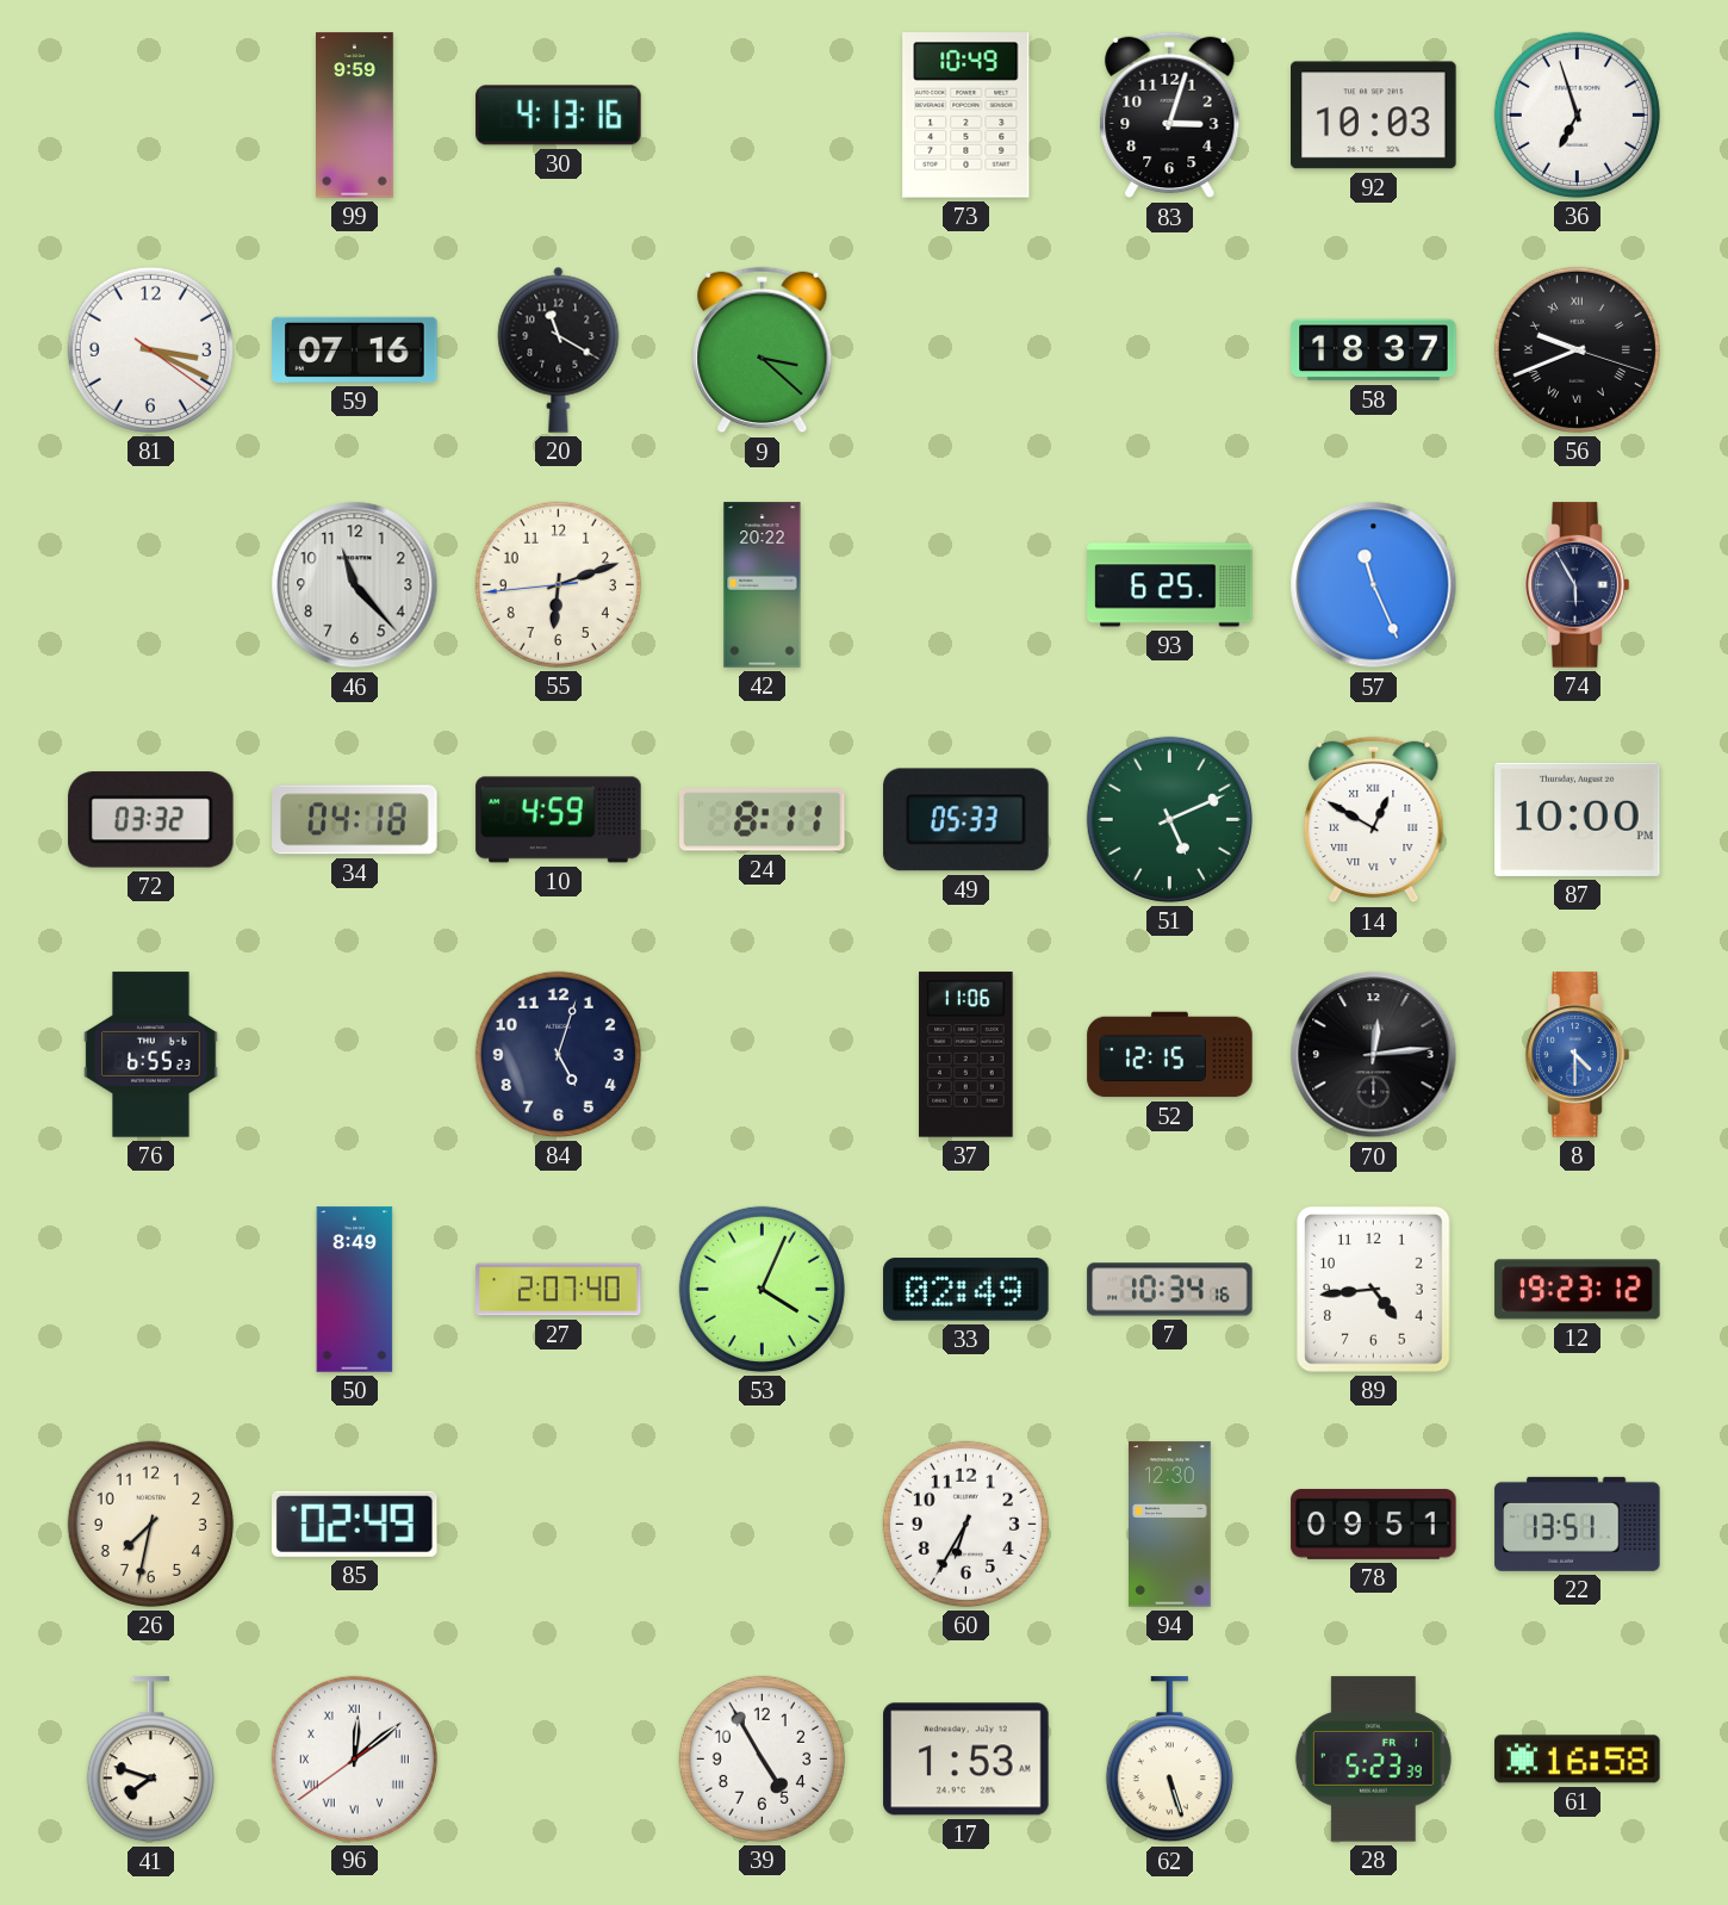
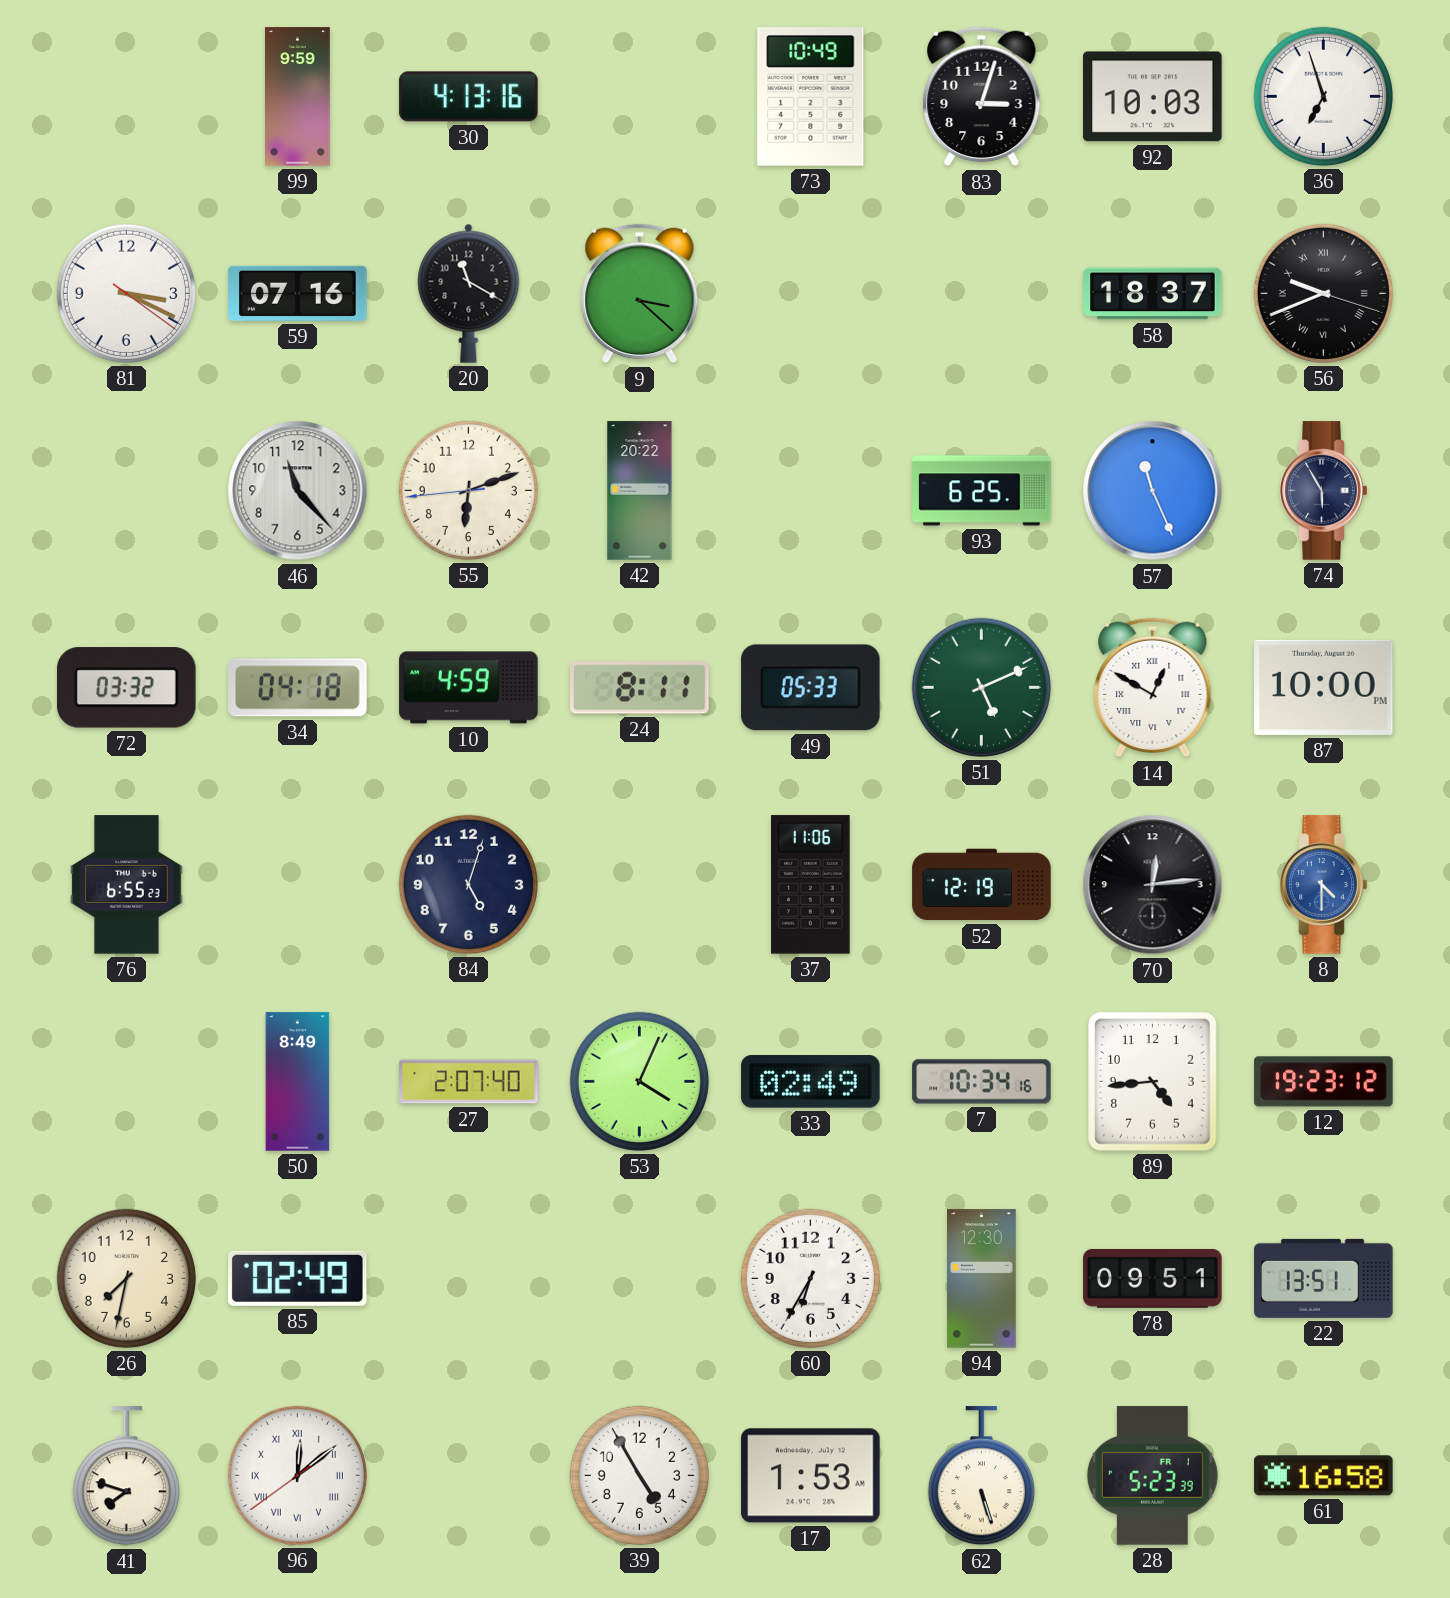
52: 12:15 -> 12:19
